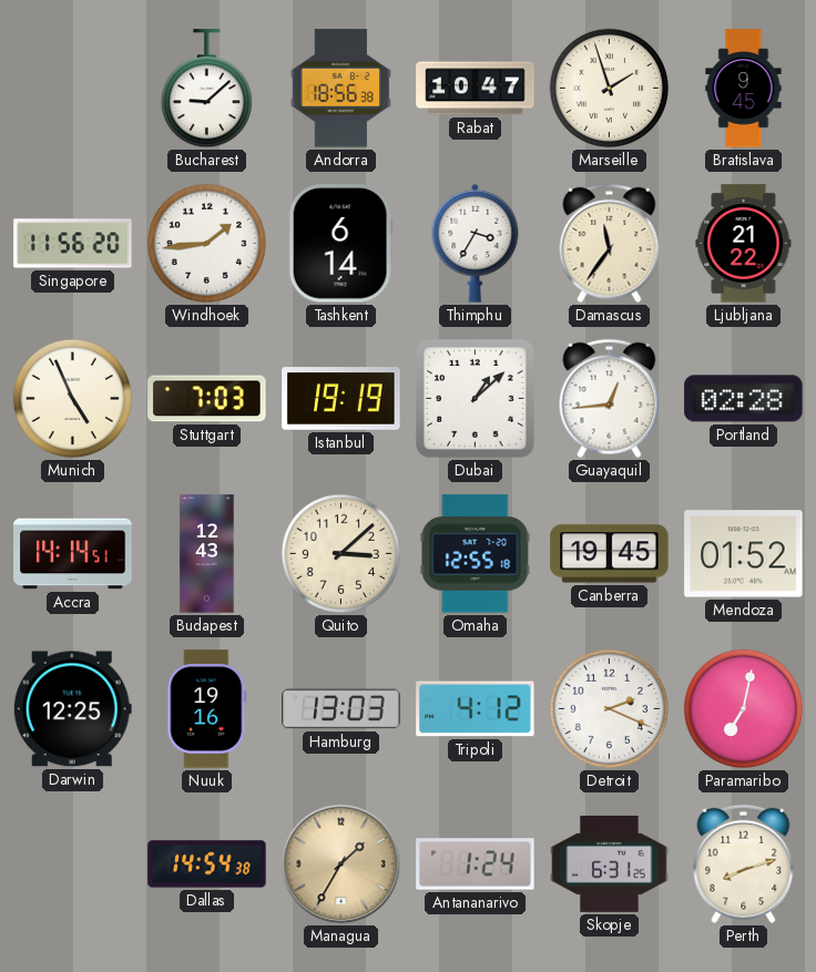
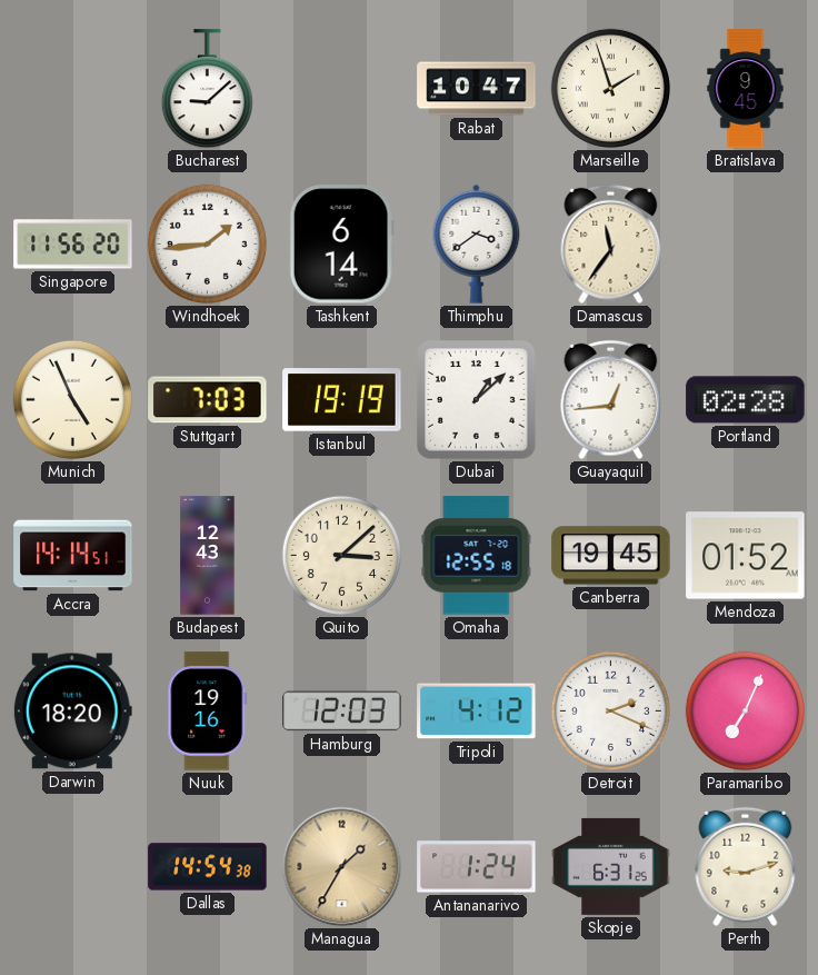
Andorra: 18:56 -> none
Thimphu: 3:35 -> 3:39
Ljubljana: 21:22 -> none
Darwin: 12:25 -> 18:20
Hamburg: 13:03 -> 12:03
Paramaribo: 7:02 -> 7:04
Perth: 8:12 -> 9:12
